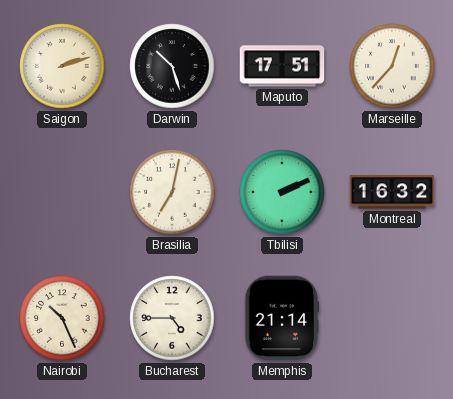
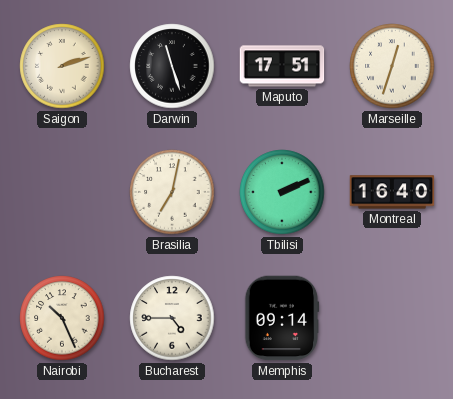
Darwin: 10:27 -> 11:27
Marseille: 12:37 -> 12:33
Montreal: 16:32 -> 16:40
Memphis: 21:14 -> 09:14
